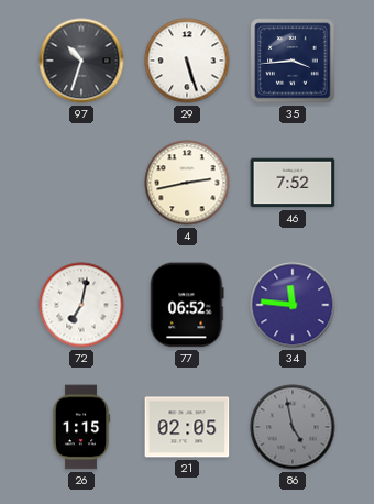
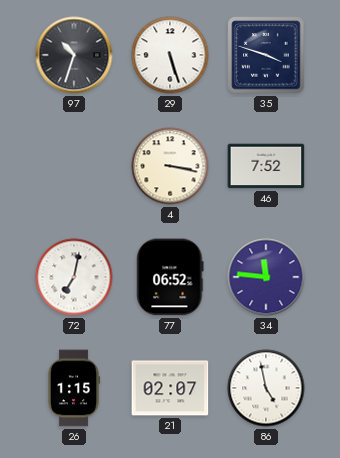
35: 3:44 -> 3:48
4: 2:43 -> 3:17
21: 02:05 -> 02:07
86 dial: grey -> white
